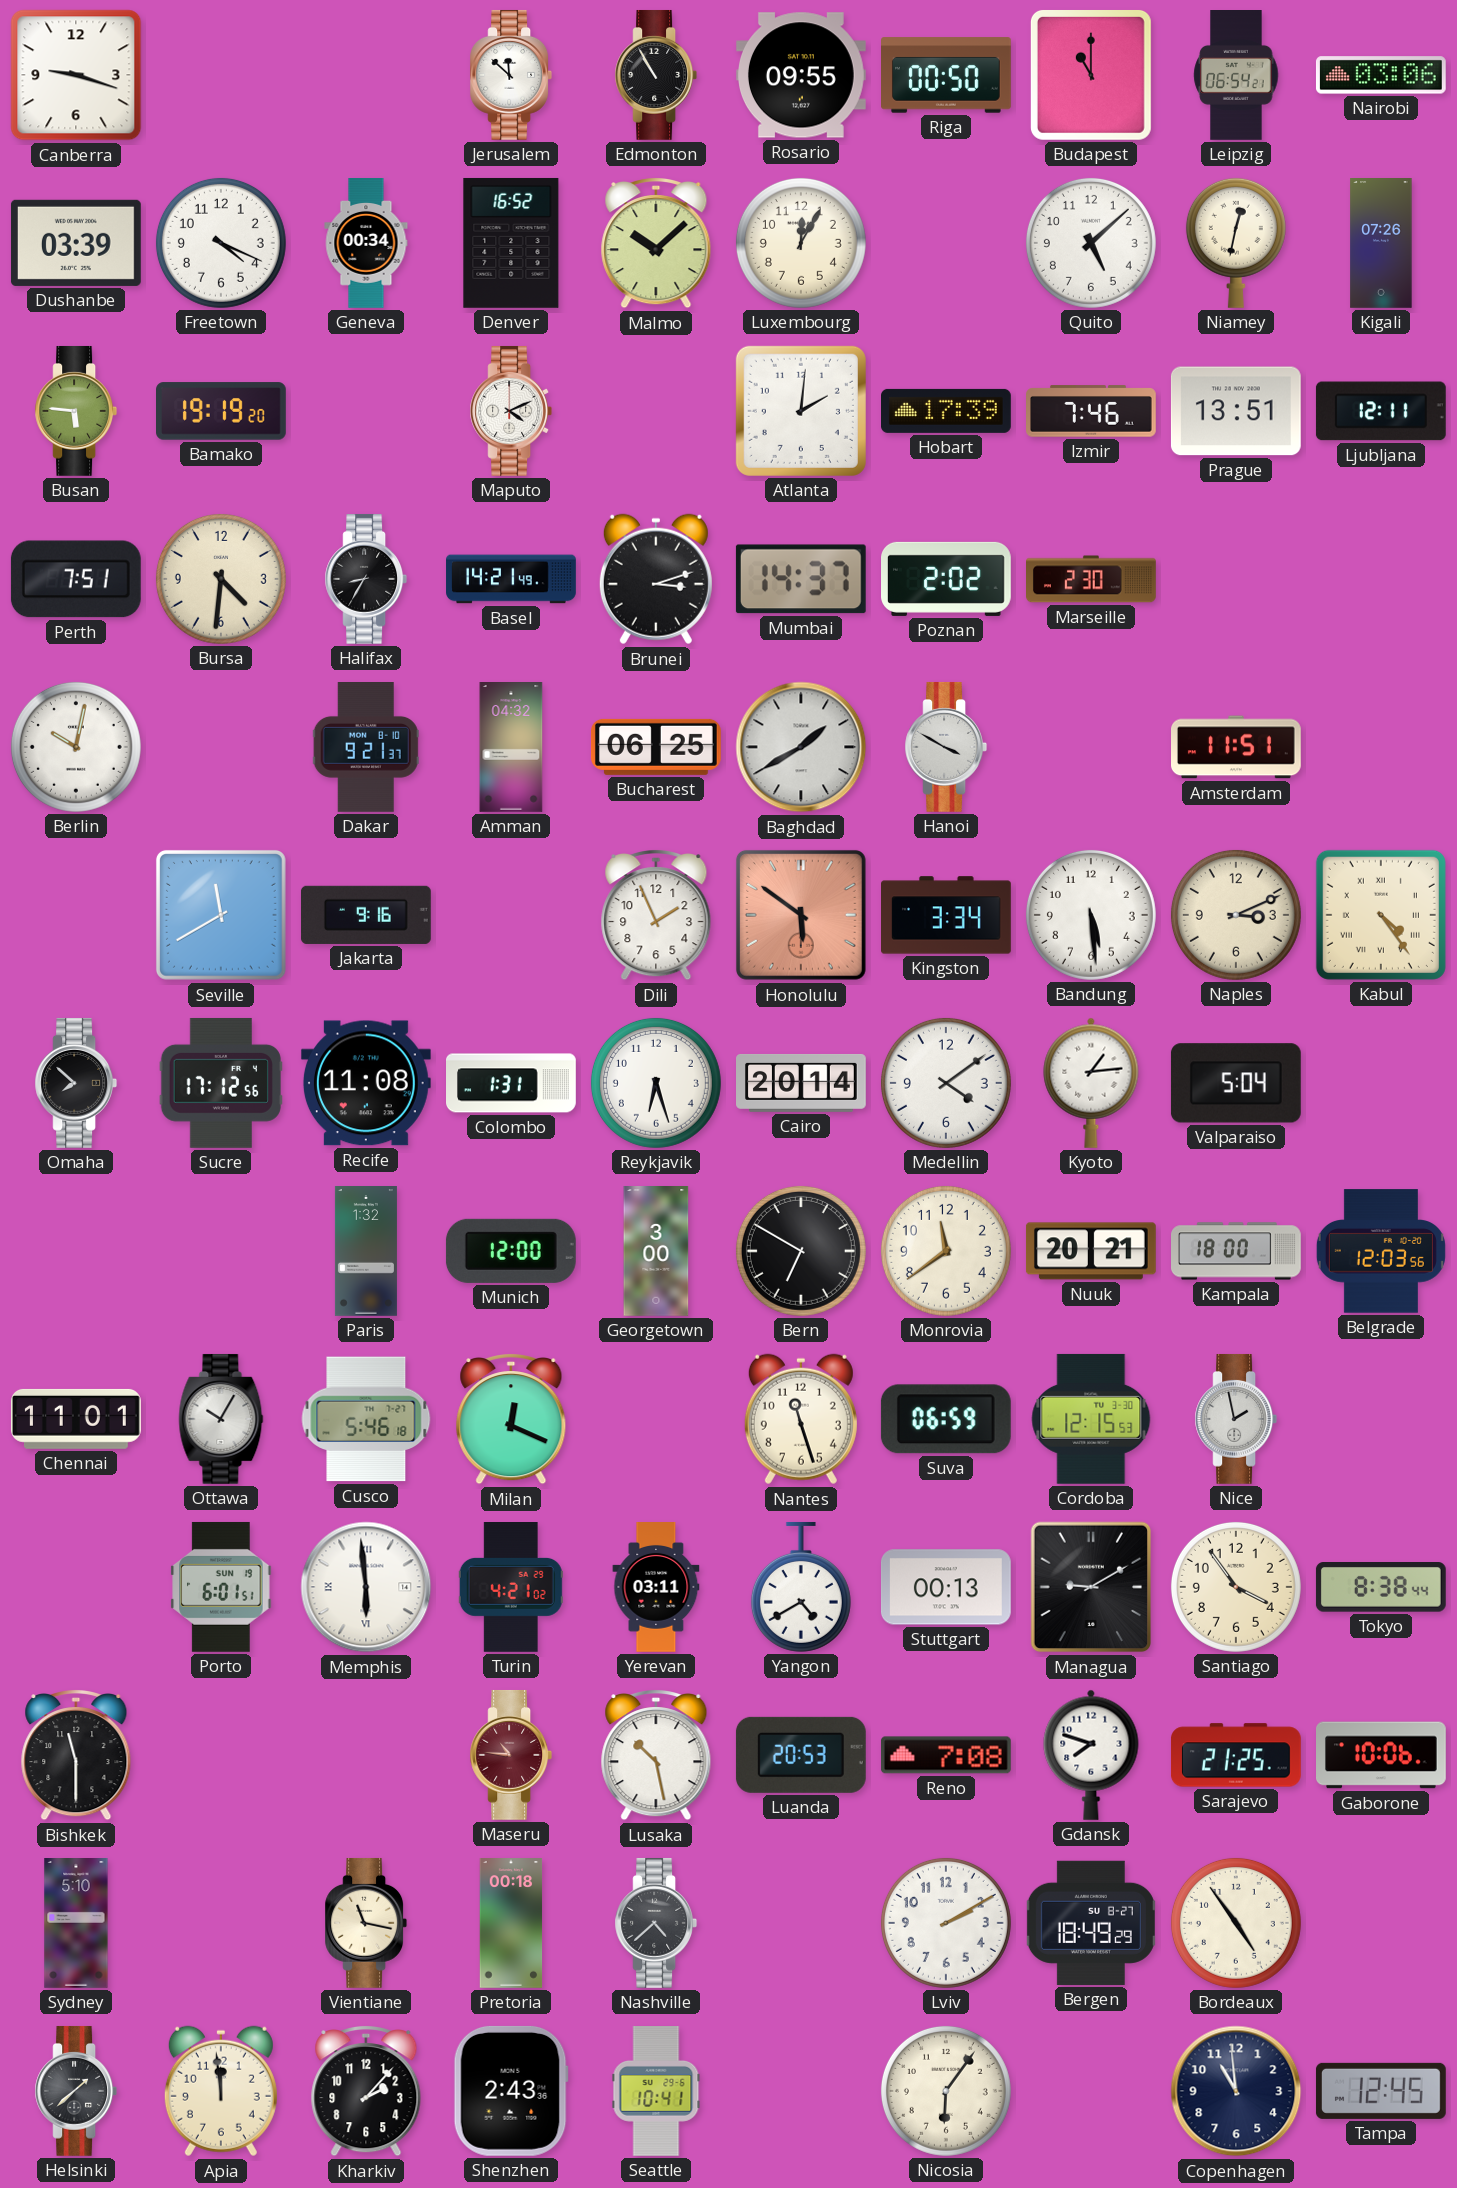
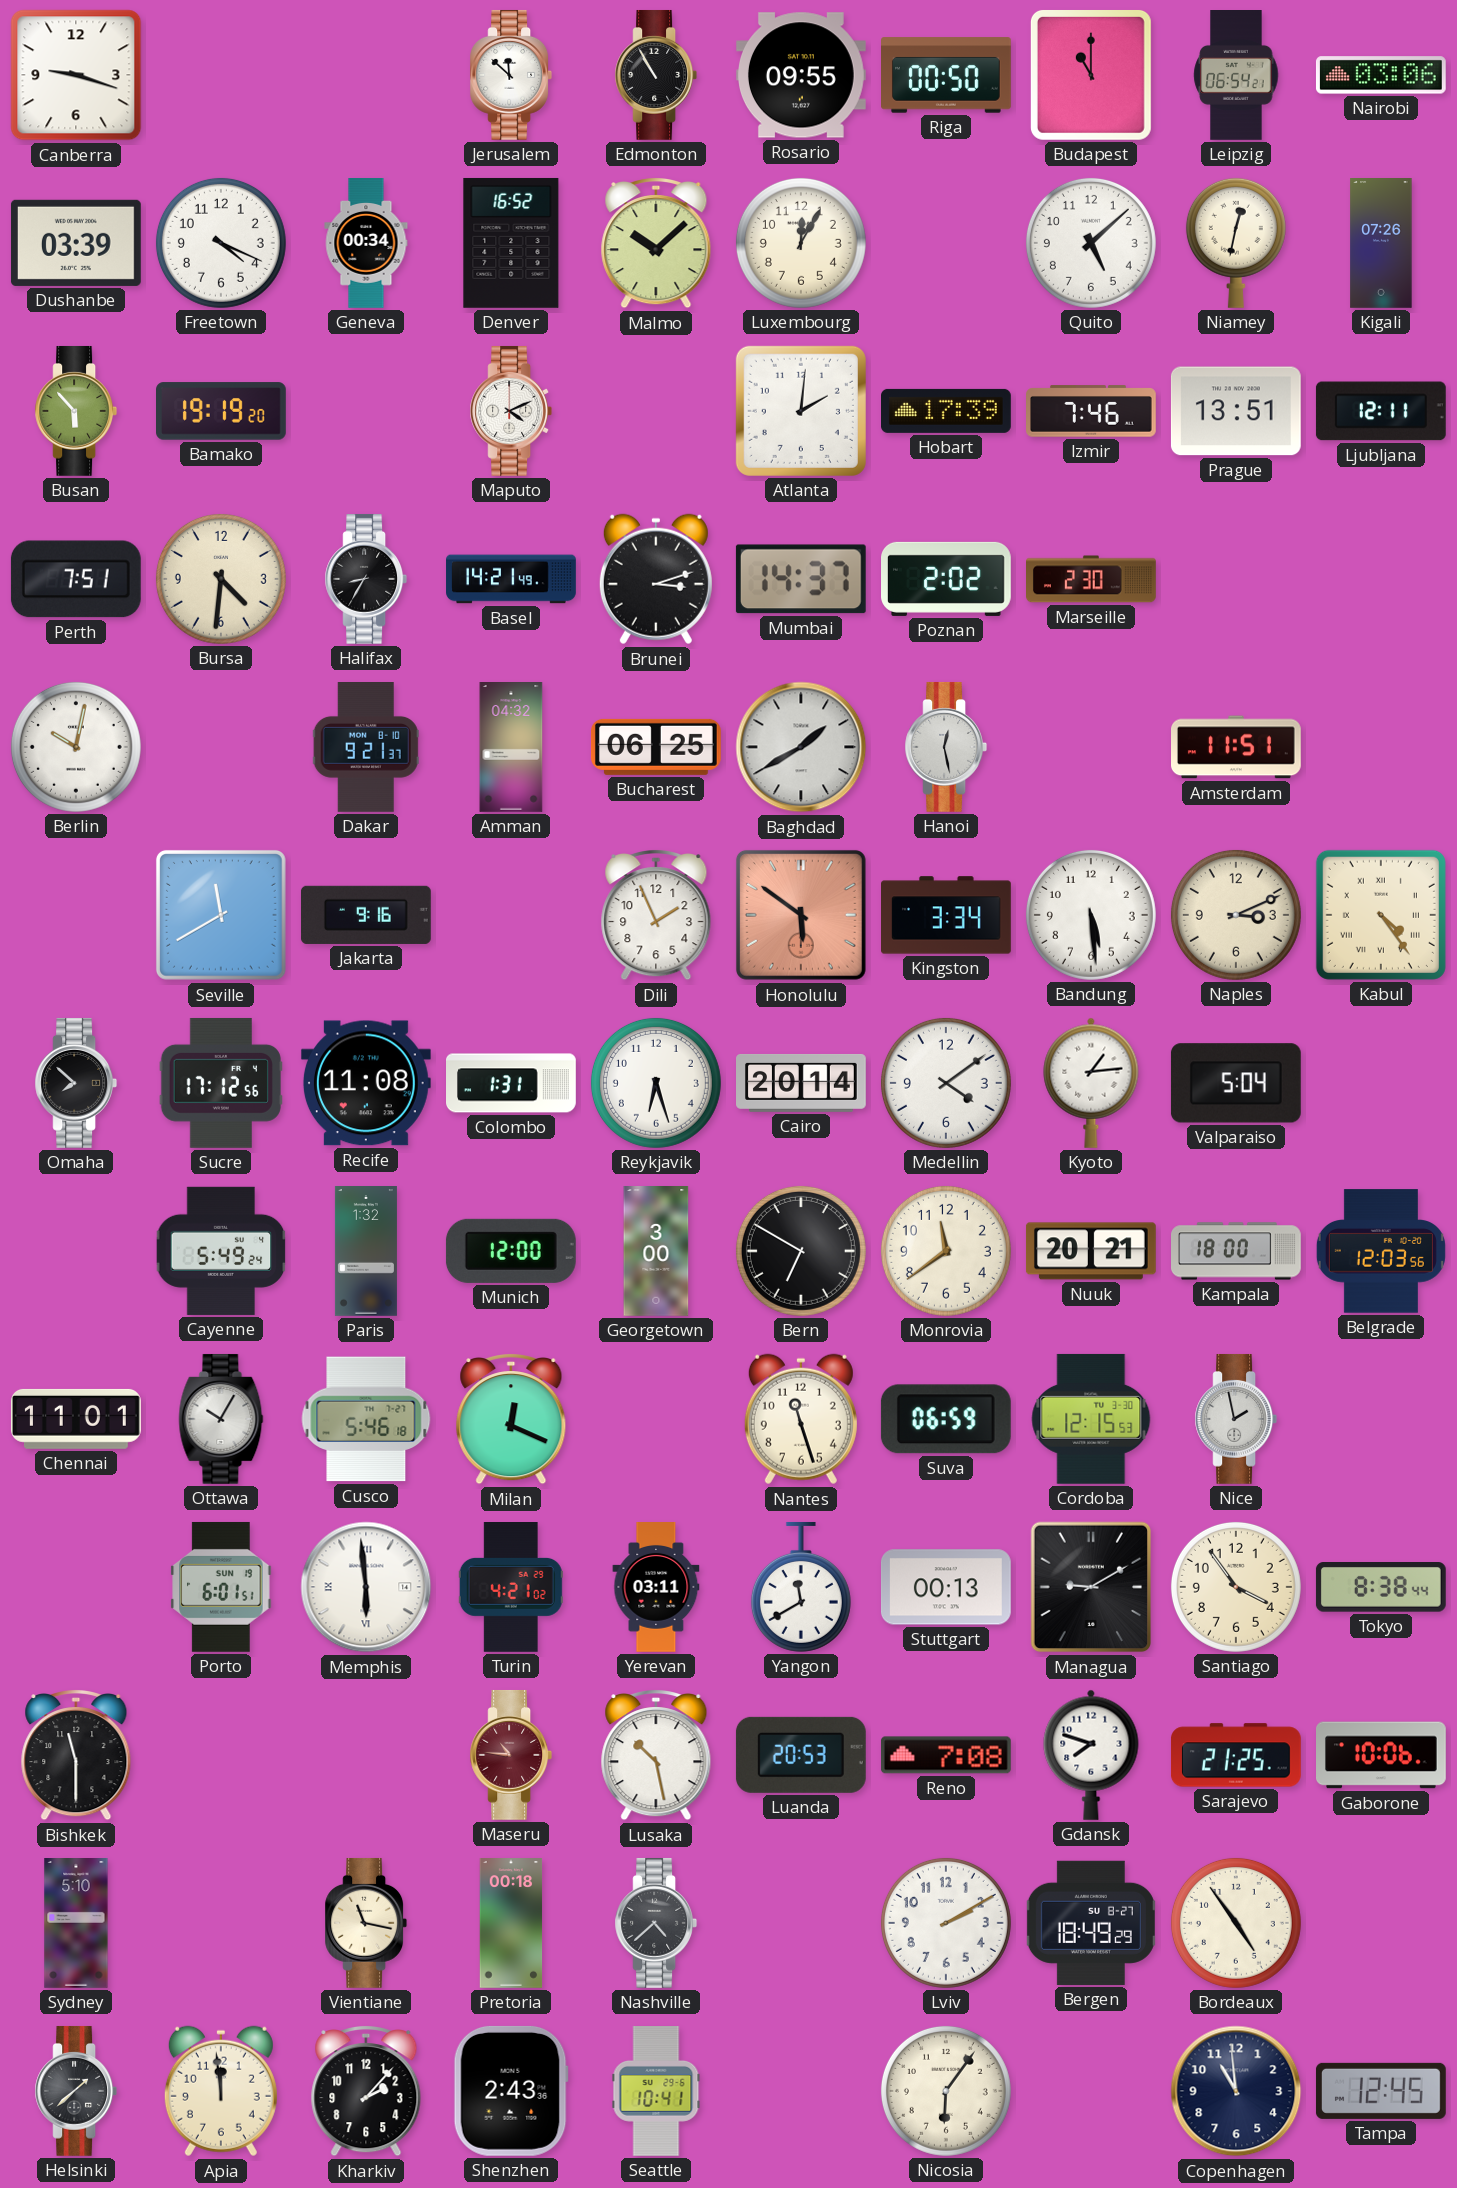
Busan: 5:46 -> 5:53
Hanoi: 3:50 -> 12:28
Cayenne: none -> 5:49
Yangon: 4:40 -> 11:40
